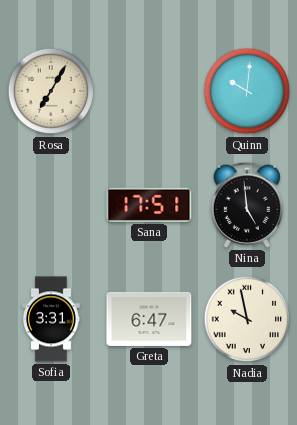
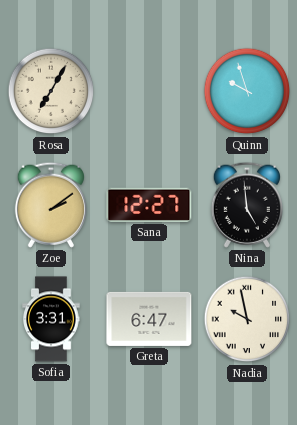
Quinn: 10:01 -> 9:57
Zoe: none -> 2:09
Sana: 17:51 -> 12:27
